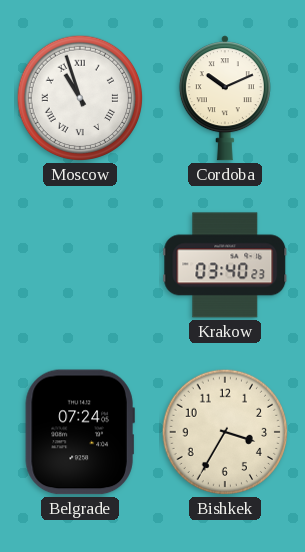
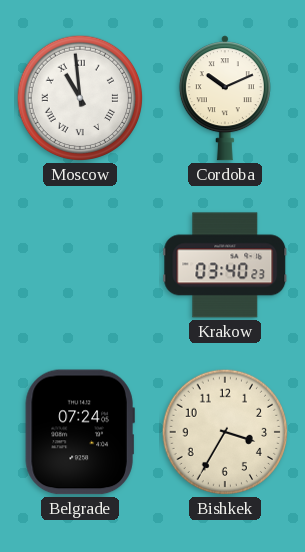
Moscow: 10:57 -> 10:59
